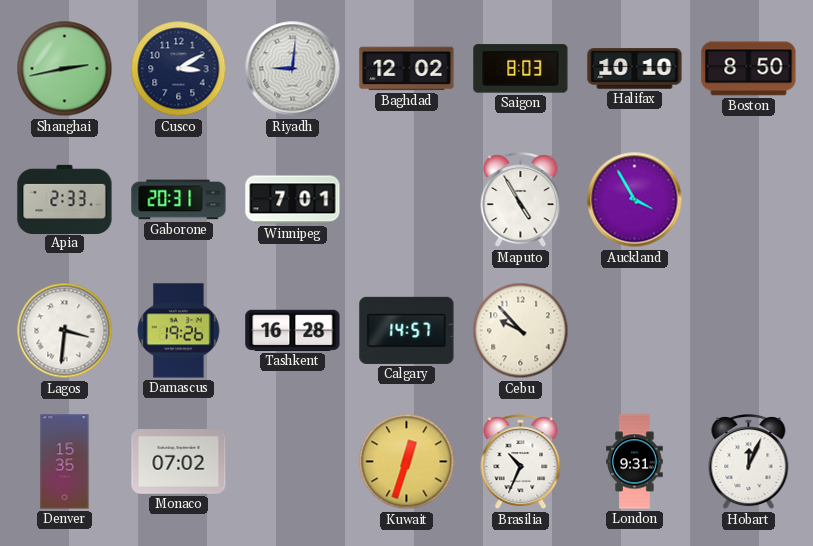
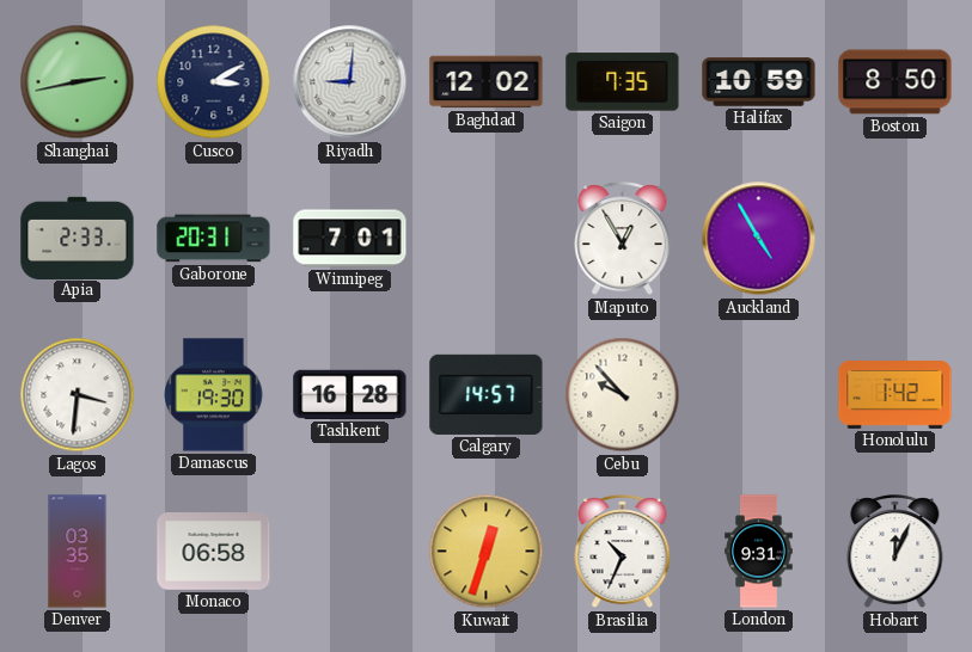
Saigon: 8:03 -> 7:35
Halifax: 10:10 -> 10:59
Maputo: 4:55 -> 12:55
Auckland: 3:55 -> 4:55
Damascus: 19:26 -> 19:30
Honolulu: none -> 1:42
Denver: 15:35 -> 03:35
Monaco: 07:02 -> 06:58
